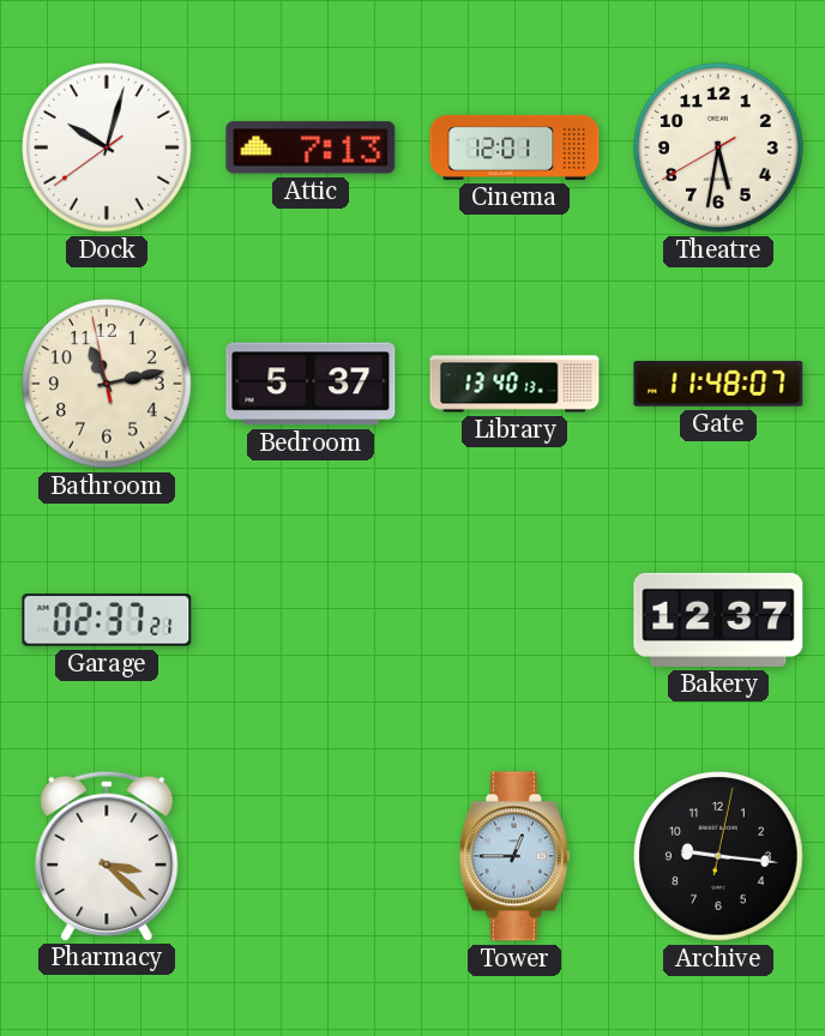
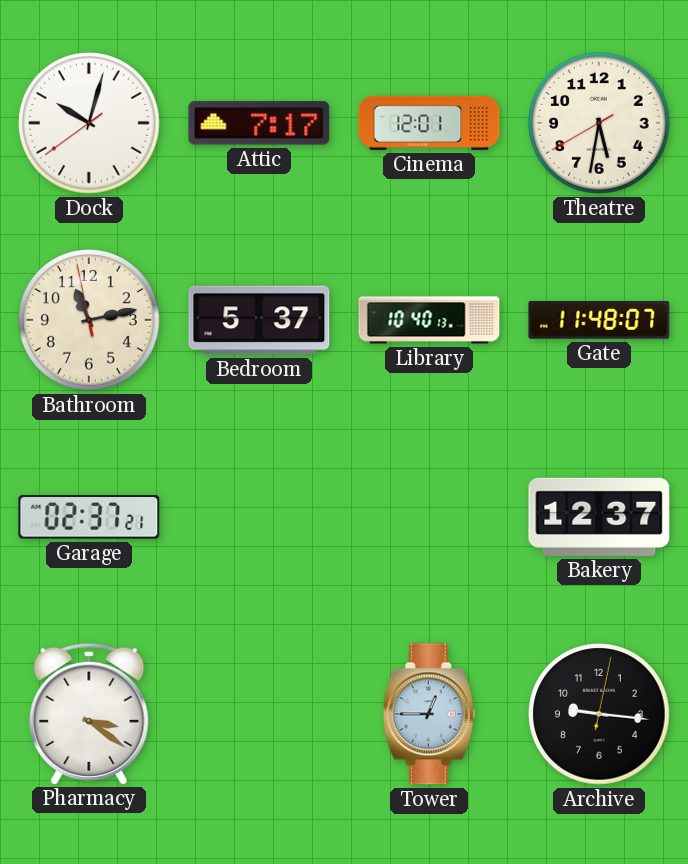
Attic: 7:13 -> 7:17
Library: 13:40 -> 10:40
Pharmacy: 3:22 -> 3:21
